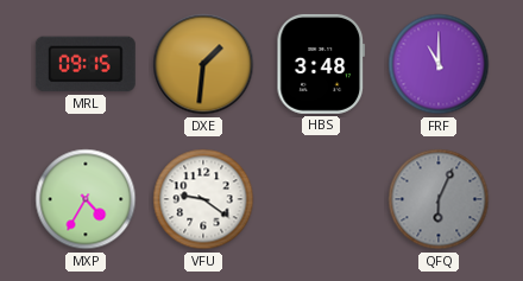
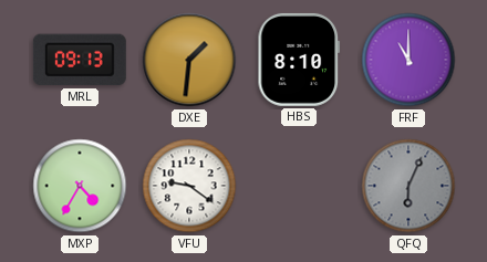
MRL: 09:15 -> 09:13
HBS: 3:48 -> 8:10
